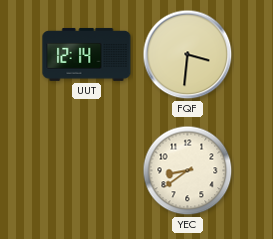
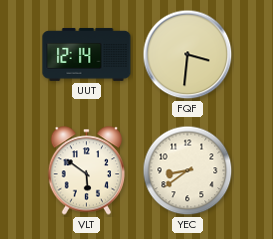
VLT: none -> 5:51
